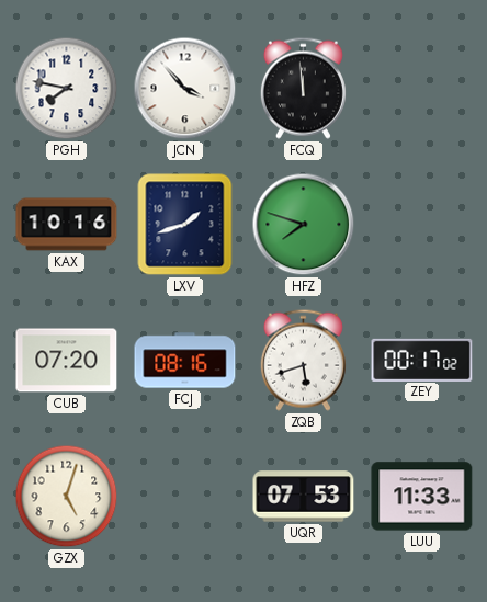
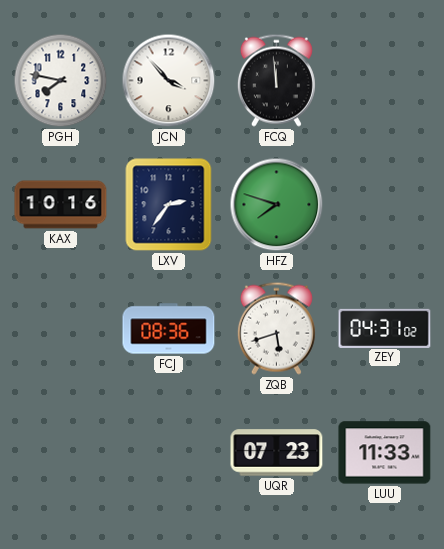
LXV: 1:42 -> 2:36
CUB: 07:20 -> none
FCJ: 08:16 -> 08:36
ZEY: 00:17 -> 04:31
GZX: 5:03 -> none
UQR: 07:53 -> 07:23
